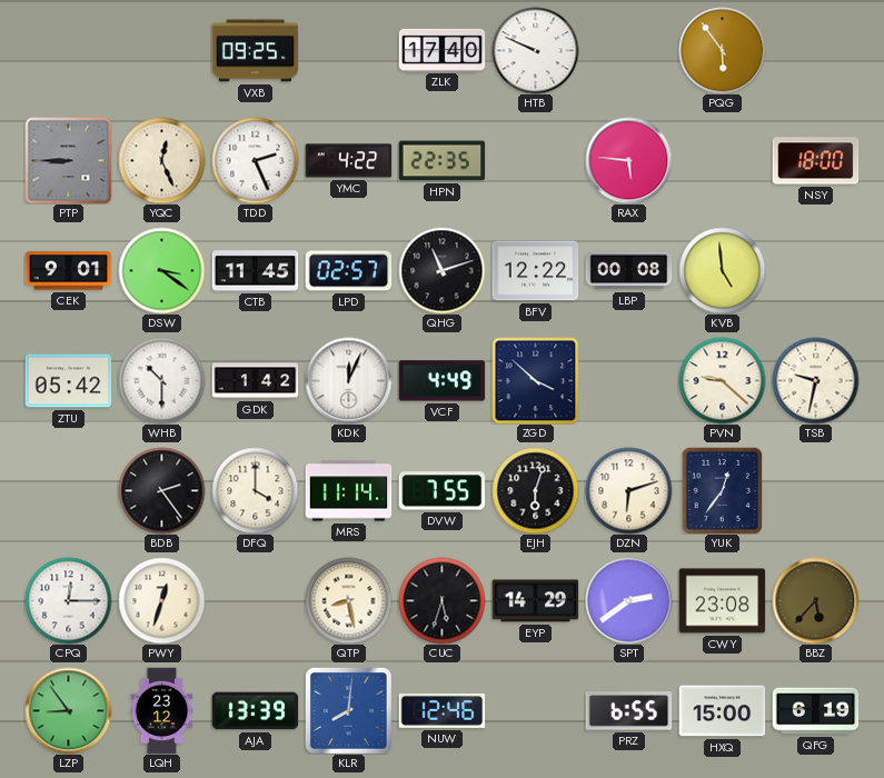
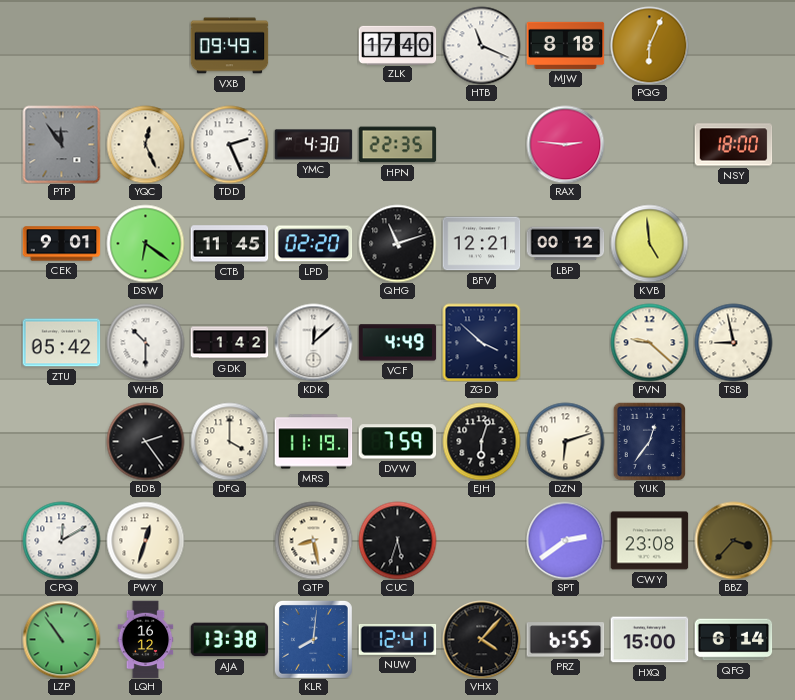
VXB: 09:25 -> 09:49
HTB: 9:49 -> 11:19
MJW: none -> 8:18
PQG: 5:54 -> 6:04
PTP: 8:45 -> 11:54
YMC: 4:22 -> 4:30
RAX: 5:46 -> 2:46
DSW: 3:21 -> 6:21
LPD: 02:57 -> 02:20
BFV: 12:22 -> 12:21
LBP: 00:08 -> 00:12
KDK: 12:04 -> 12:08
TSB: 9:32 -> 8:58
MRS: 11:14 -> 11:19
DVW: 7:55 -> 7:59
CPQ: 12:15 -> 12:10
EYP: 14:29 -> none
BBZ: 5:37 -> 3:37
LZP: 8:54 -> 10:54
LQH: 23:12 -> 16:12
AJA: 13:39 -> 13:38
NUW: 12:46 -> 12:41
VHX: none -> 4:07
QFG: 6:19 -> 6:14
